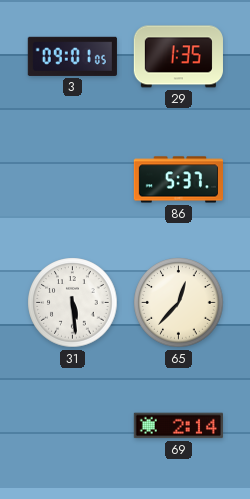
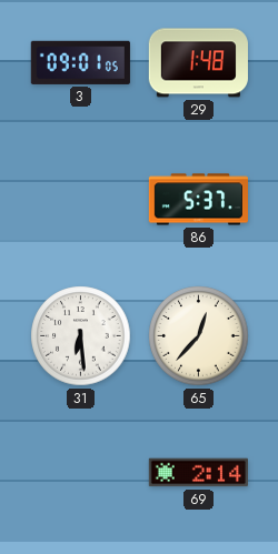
29: 1:35 -> 1:48
31: 5:29 -> 6:29
